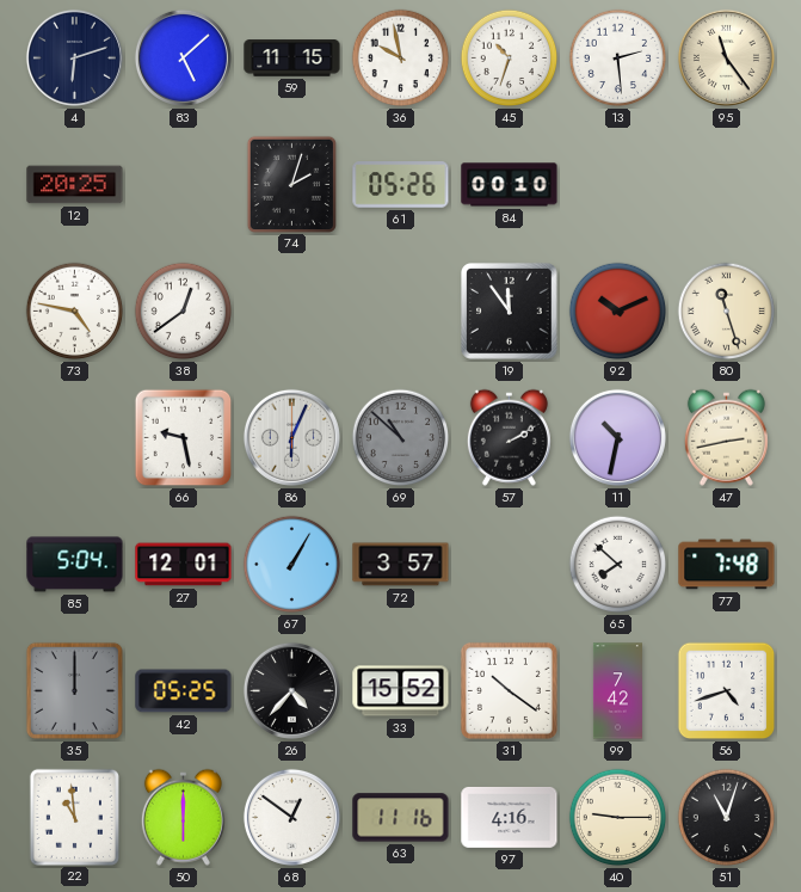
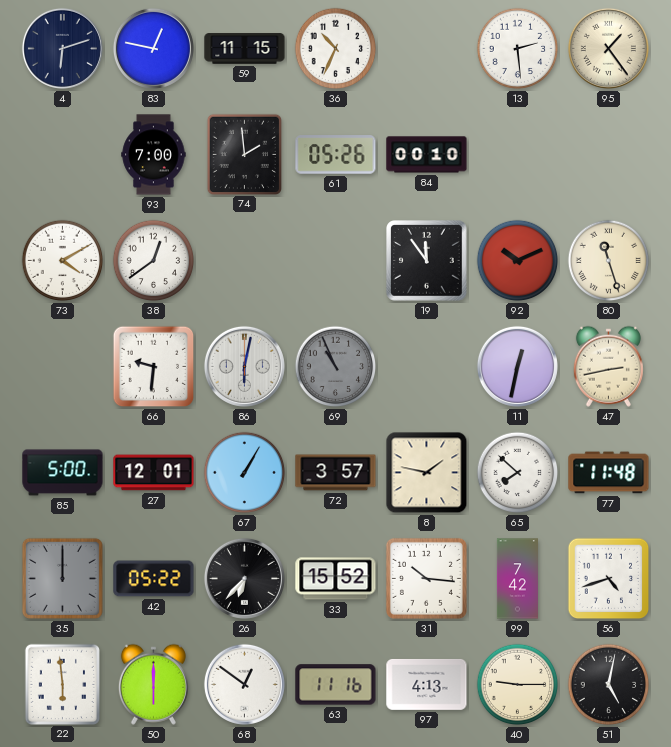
83: 5:08 -> 12:47
36: 9:58 -> 10:34
45: 10:33 -> none
95: 11:24 -> 1:24
12: 20:25 -> none
93: none -> 7:00
74: 2:03 -> 1:59
73: 4:47 -> 4:10
66: 9:28 -> 9:31
86: 6:04 -> 6:02
69: 10:52 -> 10:56
57: 2:10 -> none
11: 10:32 -> 12:32
85: 5:04 -> 5:00
8: none -> 1:47
77: 7:48 -> 11:48
42: 05:25 -> 05:22
26: 4:37 -> 6:37
31: 10:21 -> 10:16
22: 10:59 -> 5:59
97: 4:16 -> 4:13
51: 11:03 -> 5:02
